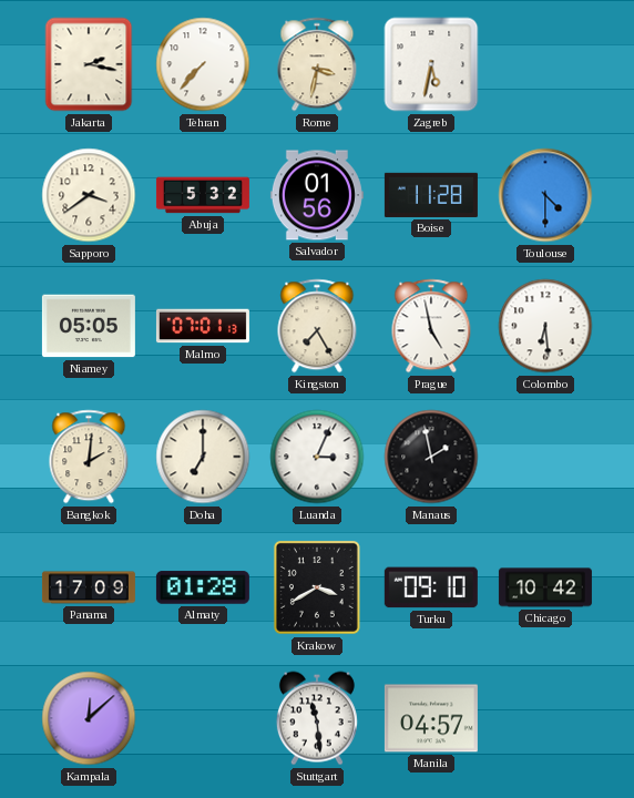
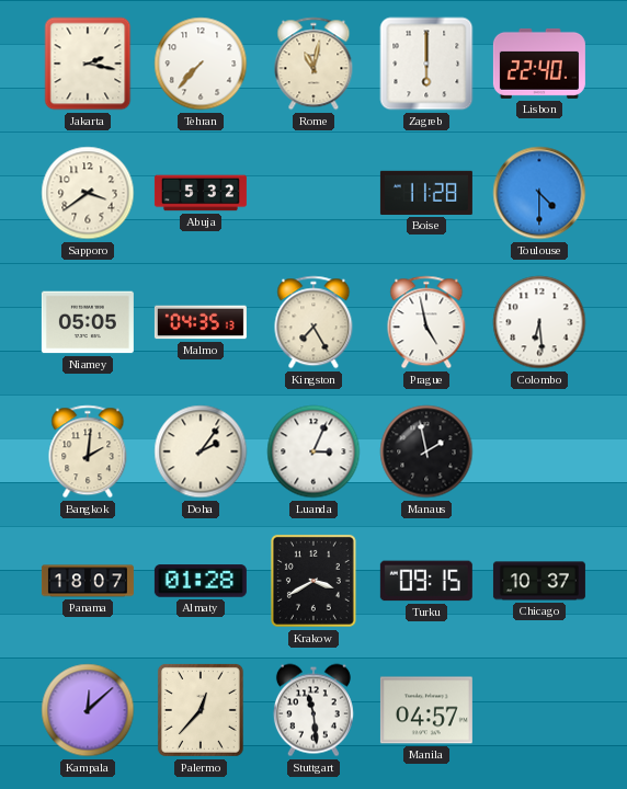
Rome: 3:32 -> 11:02
Zagreb: 5:32 -> 6:00
Lisbon: none -> 22:40
Salvador: 01:56 -> none
Malmo: 07:01 -> 04:35
Doha: 7:00 -> 2:06
Panama: 17:09 -> 18:07
Turku: 09:10 -> 09:15
Chicago: 10:42 -> 10:37
Palermo: none -> 12:37
